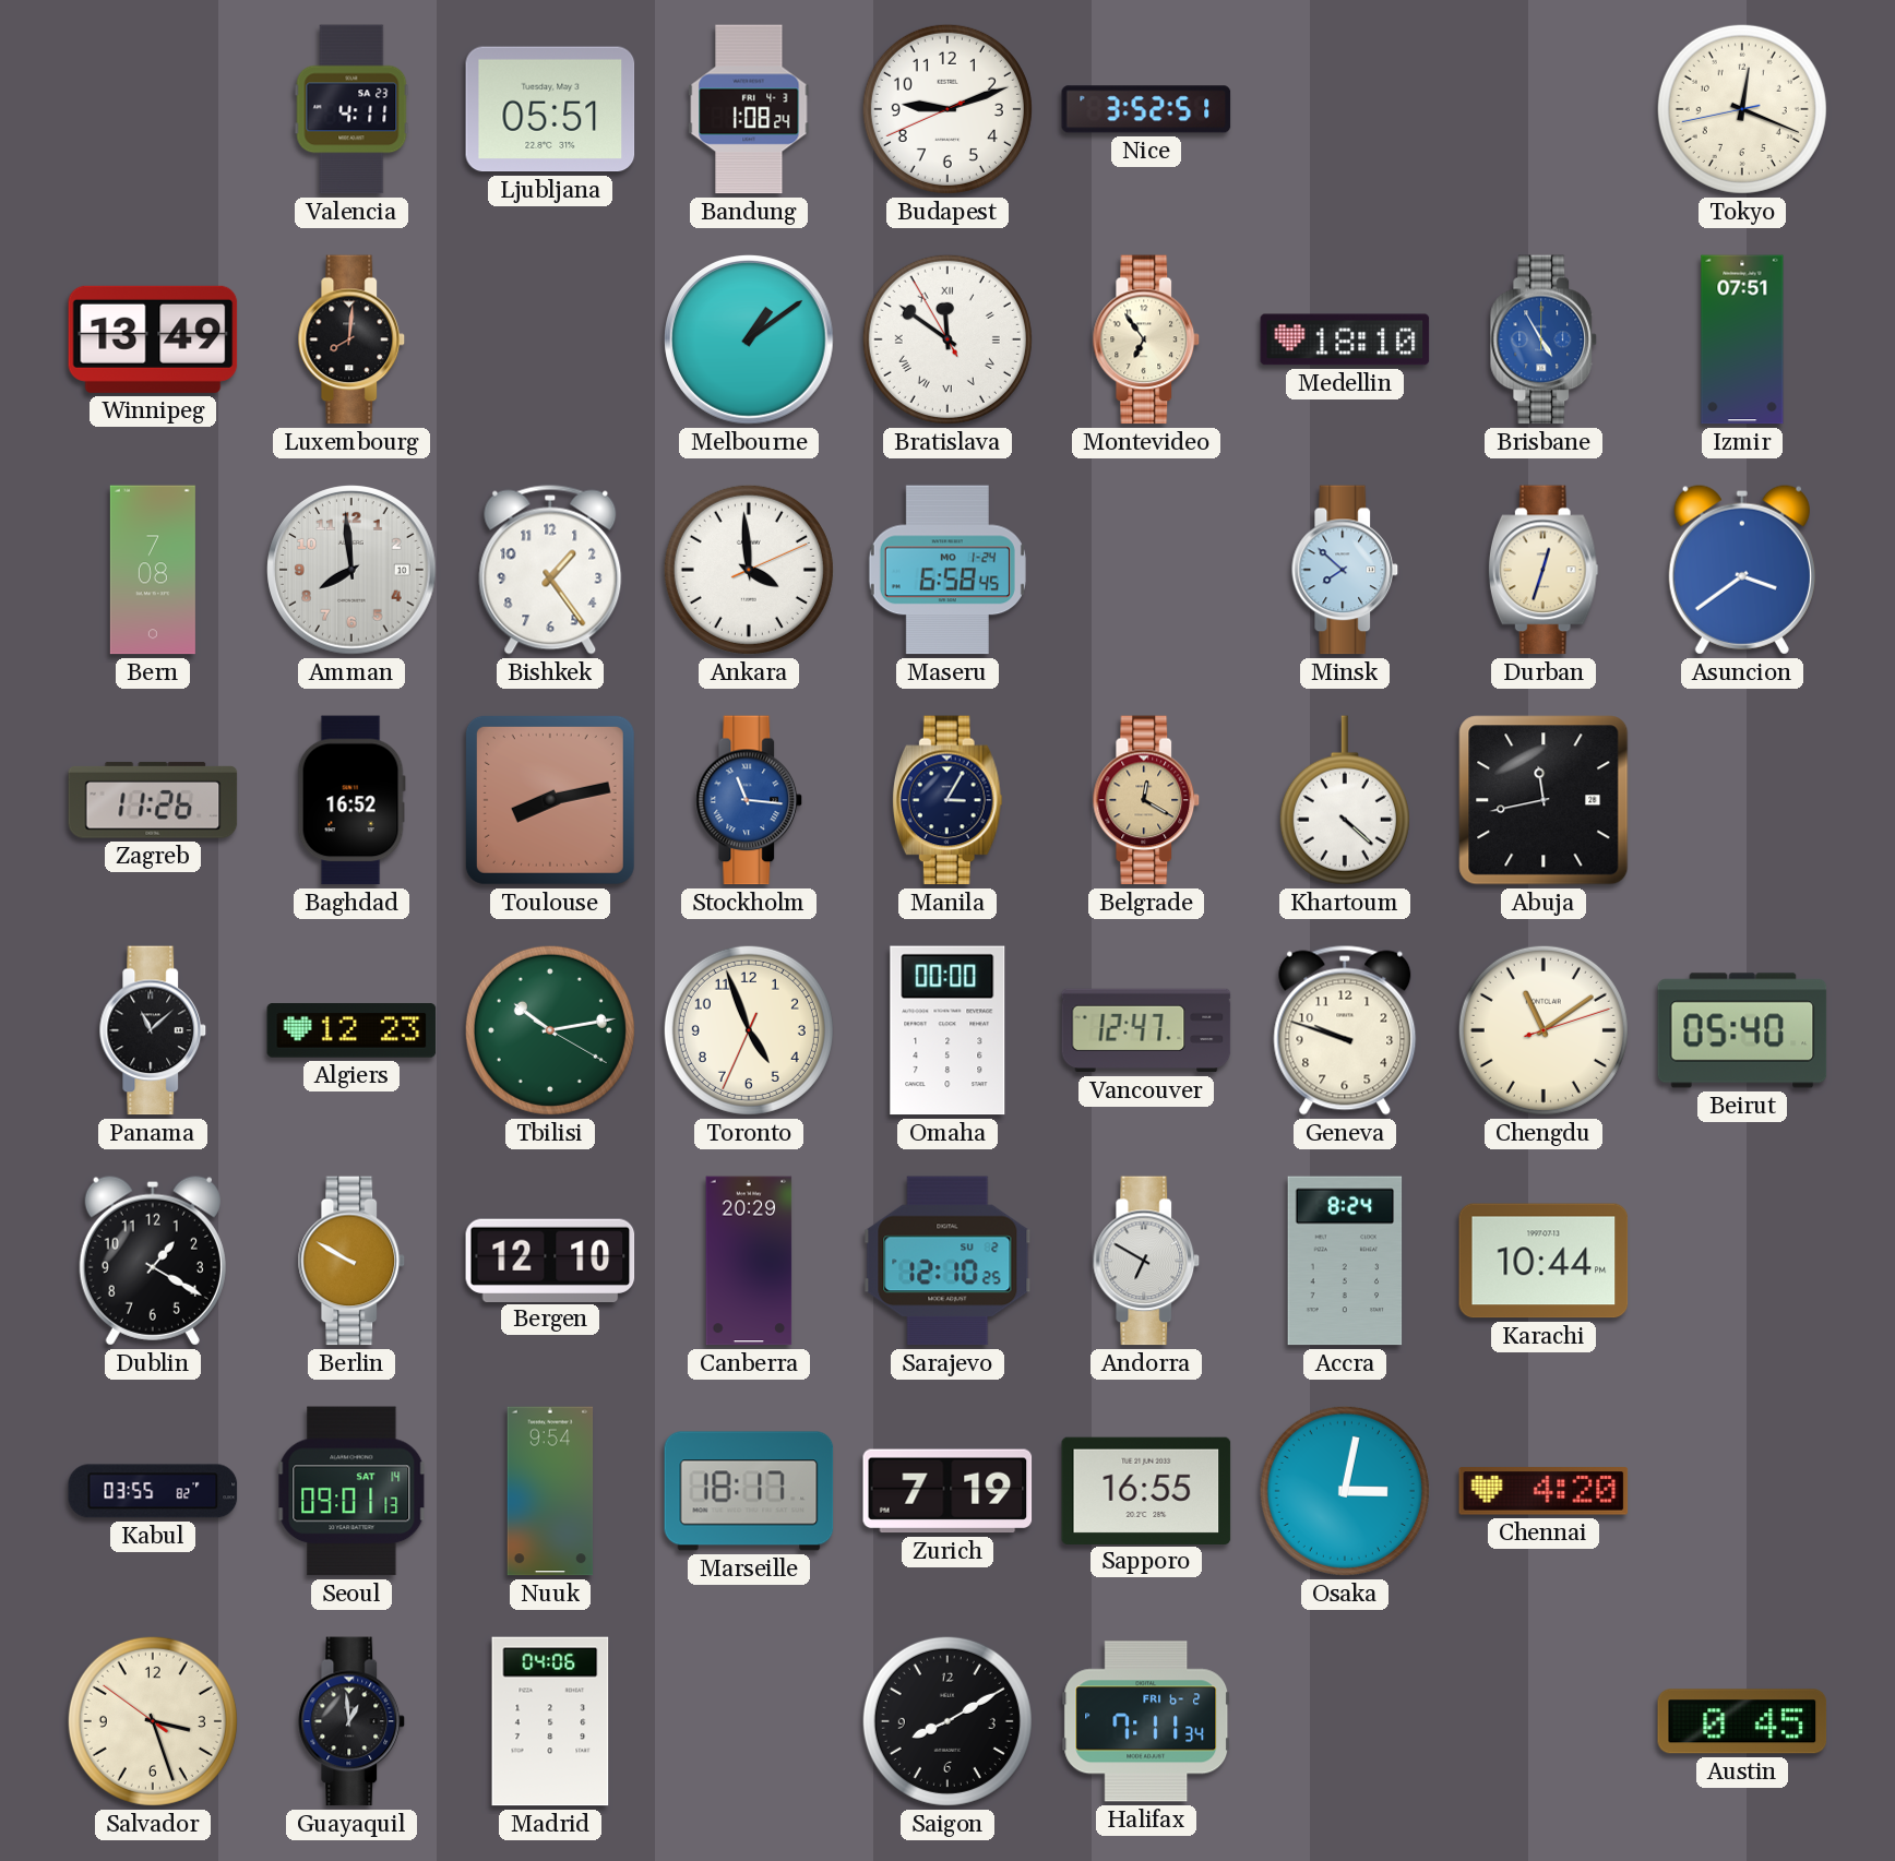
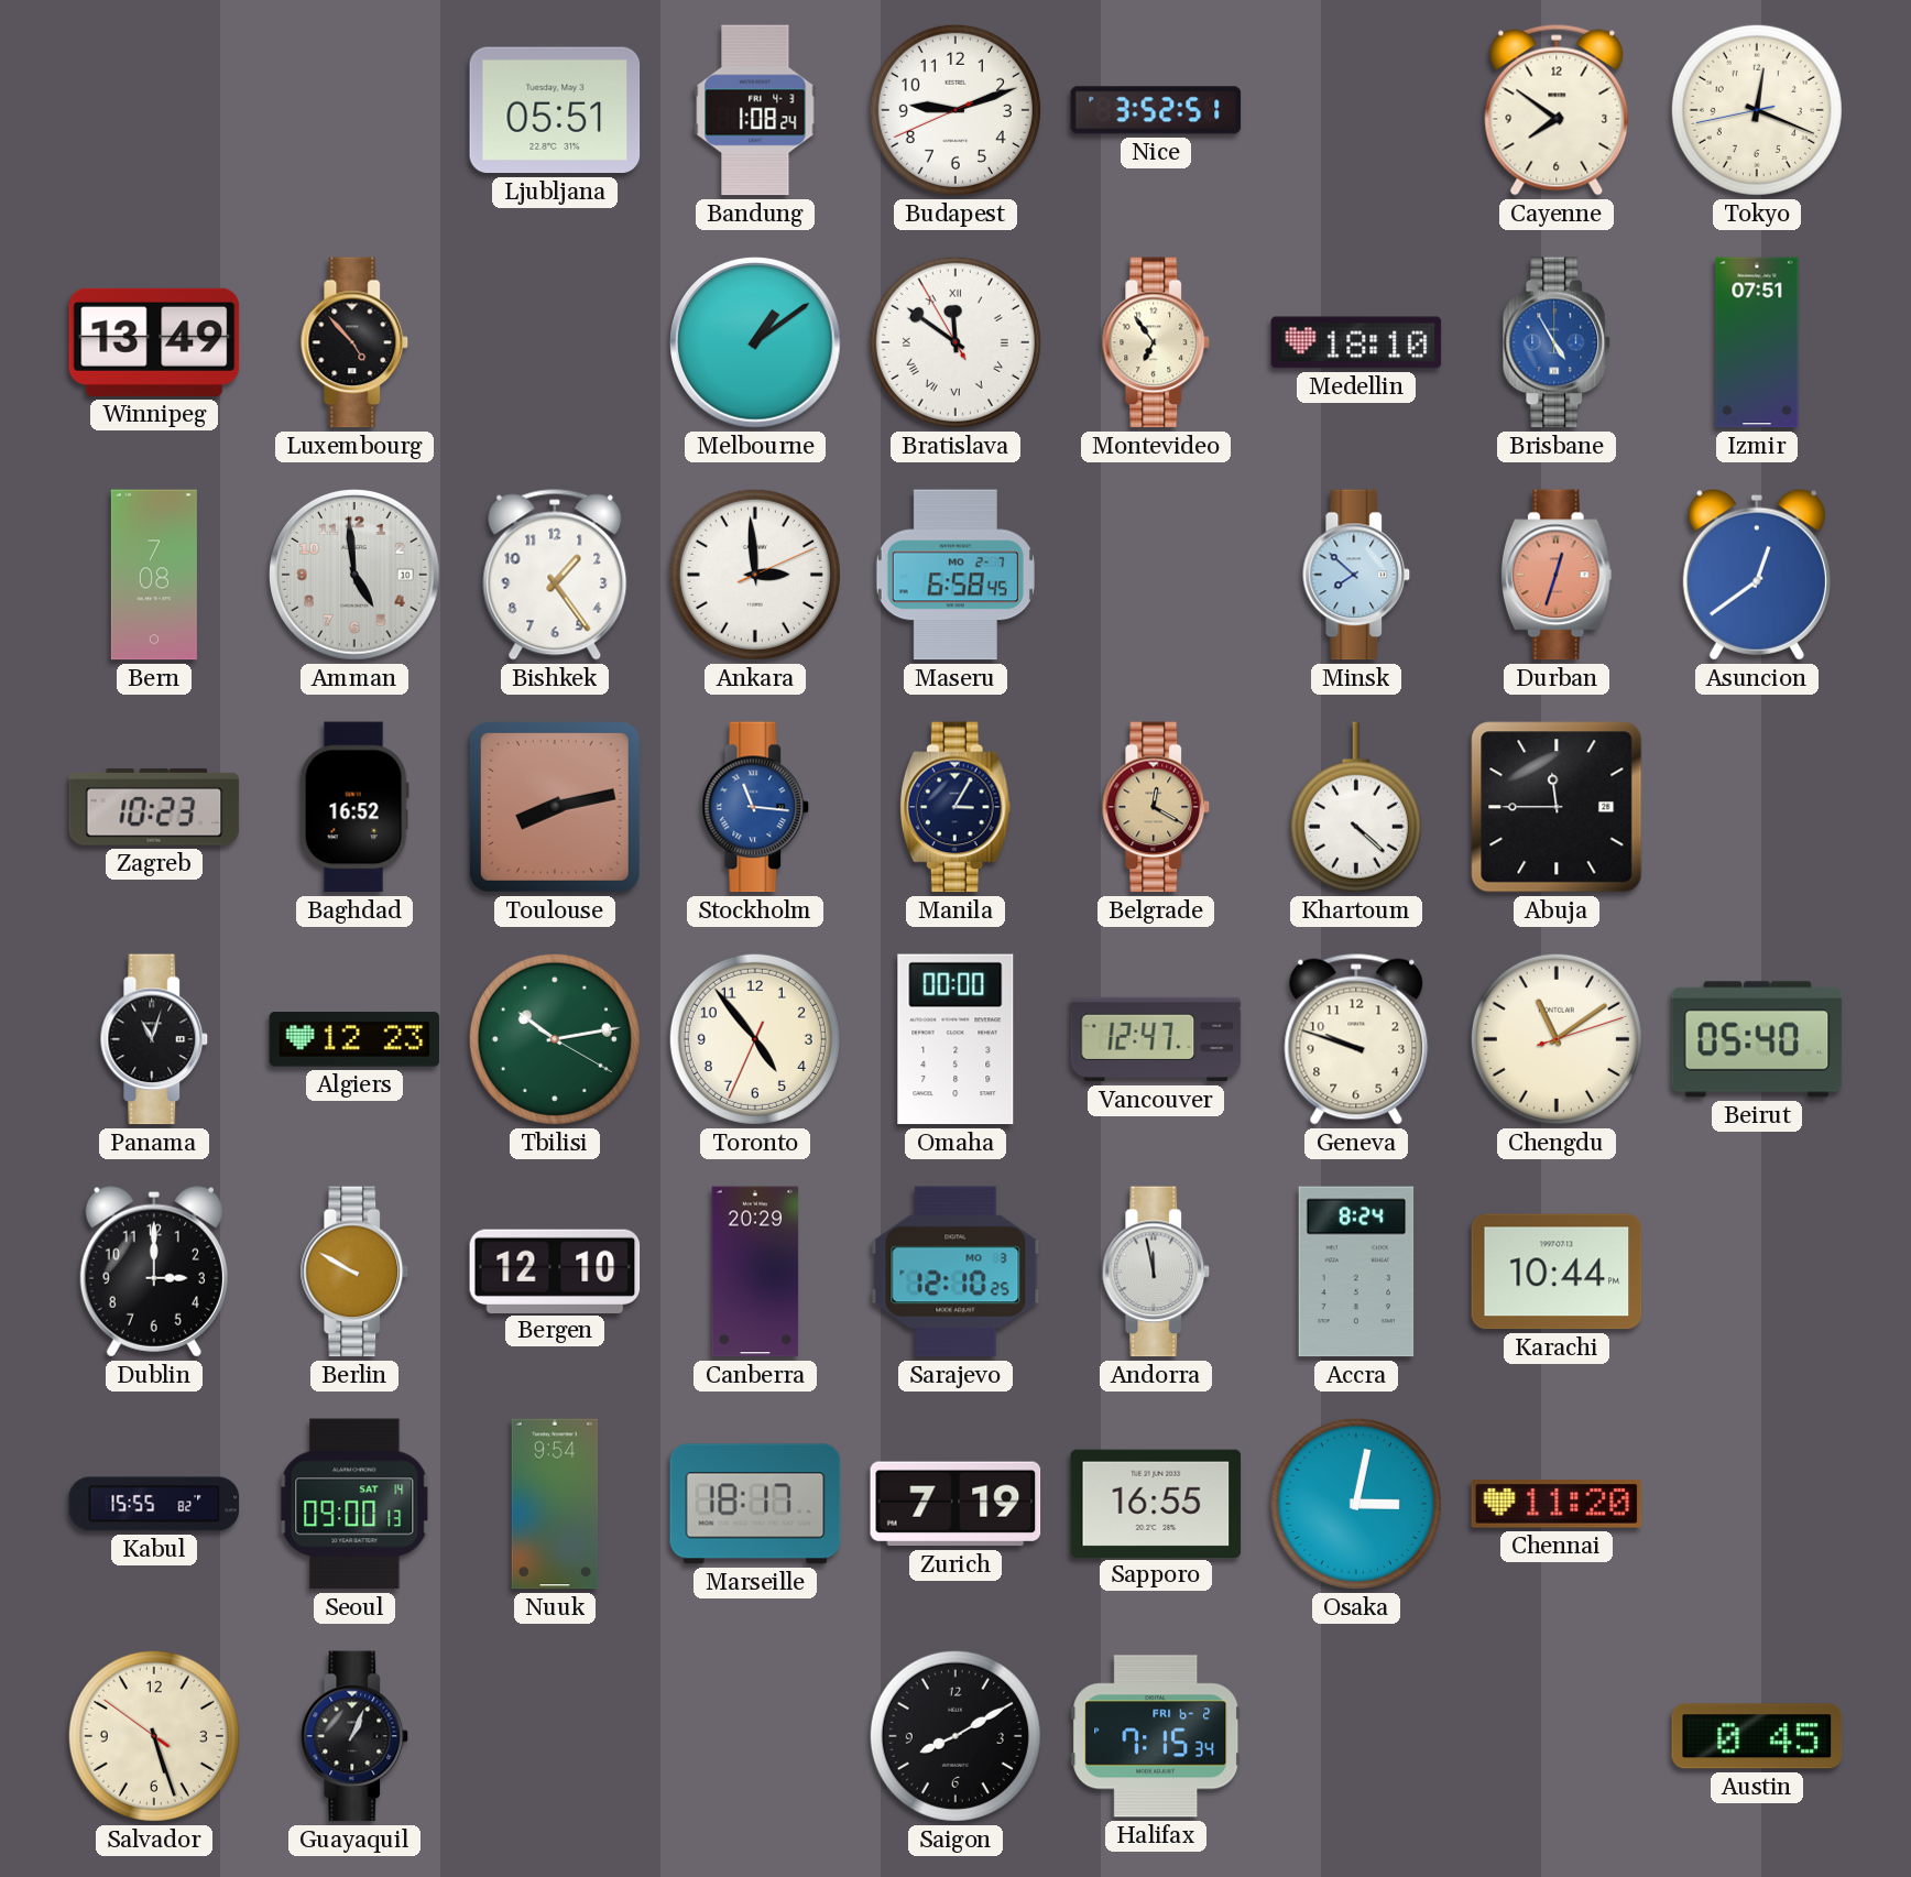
Valencia: 4:11 -> none
Cayenne: none -> 7:51
Luxembourg: 8:01 -> 4:53
Amman: 7:59 -> 4:59
Ankara: 3:59 -> 2:59
Maseru date: MO 1-24 -> MO 2-7
Durban dial: cream -> salmon
Asuncion: 3:39 -> 12:39
Zagreb: 11:26 -> 10:23
Abuja: 11:43 -> 11:45
Panama: 11:08 -> 11:03
Toronto: 4:56 -> 4:53
Dublin: 1:20 -> 3:00
Sarajevo date: SU 2 -> MO 3
Andorra: 6:50 -> 11:58
Kabul: 03:55 -> 15:55
Seoul: 09:01 -> 09:00
Chennai: 4:20 -> 11:20
Salvador: 3:26 -> 5:26
Guayaquil: 12:59 -> 1:04
Madrid: 04:06 -> none
Halifax: 7:11 -> 7:15
